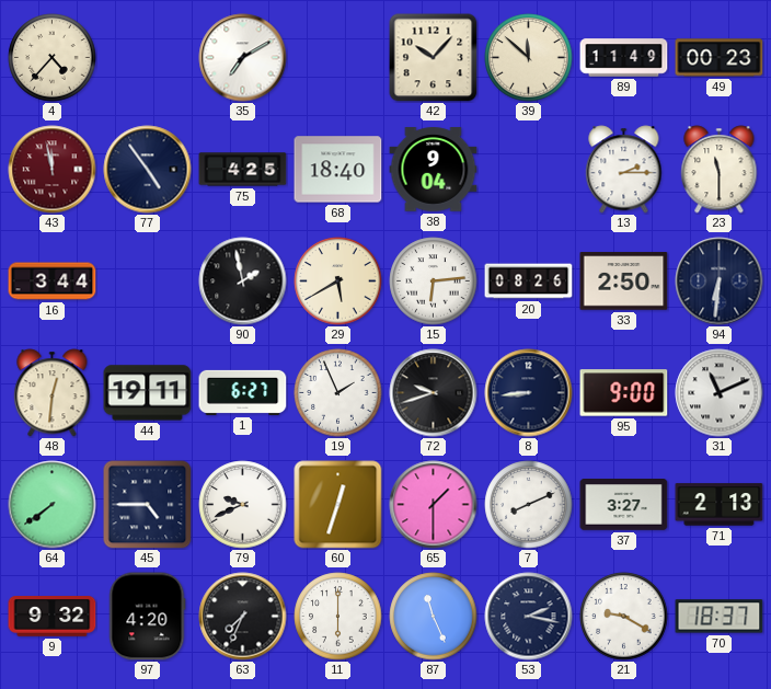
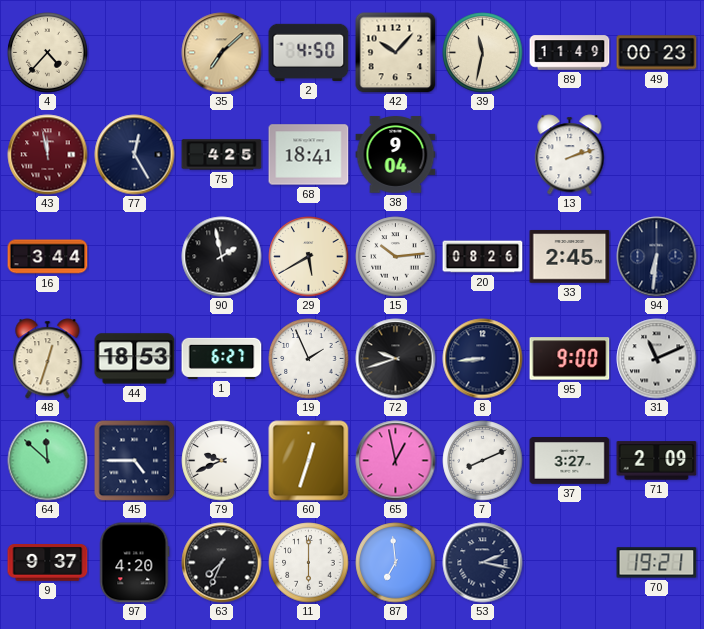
35: 7:10 -> 7:08
35 dial: white -> champagne
2: none -> 4:50
39: 11:52 -> 11:32
77: 4:54 -> 12:25
68: 18:40 -> 18:41
13: 2:15 -> 2:12
23: 11:30 -> none
15: 6:14 -> 10:14
33: 2:50 -> 2:45
48: 12:31 -> 12:33
44: 19:11 -> 18:53
64: 7:39 -> 11:52
65: 1:30 -> 12:58
71: 2:13 -> 2:09
9: 9:32 -> 9:37
87: 11:26 -> 6:59
21: 9:20 -> none
70: 18:37 -> 19:21
